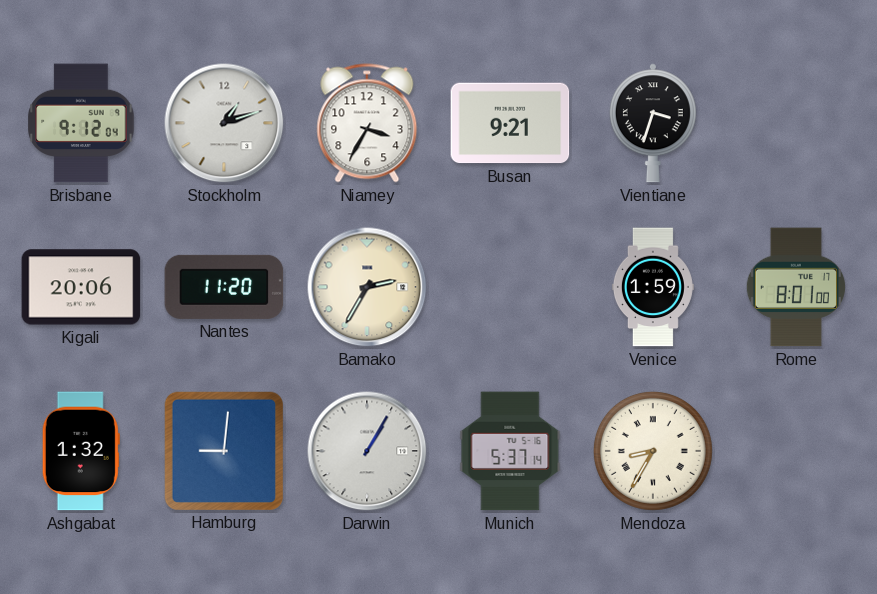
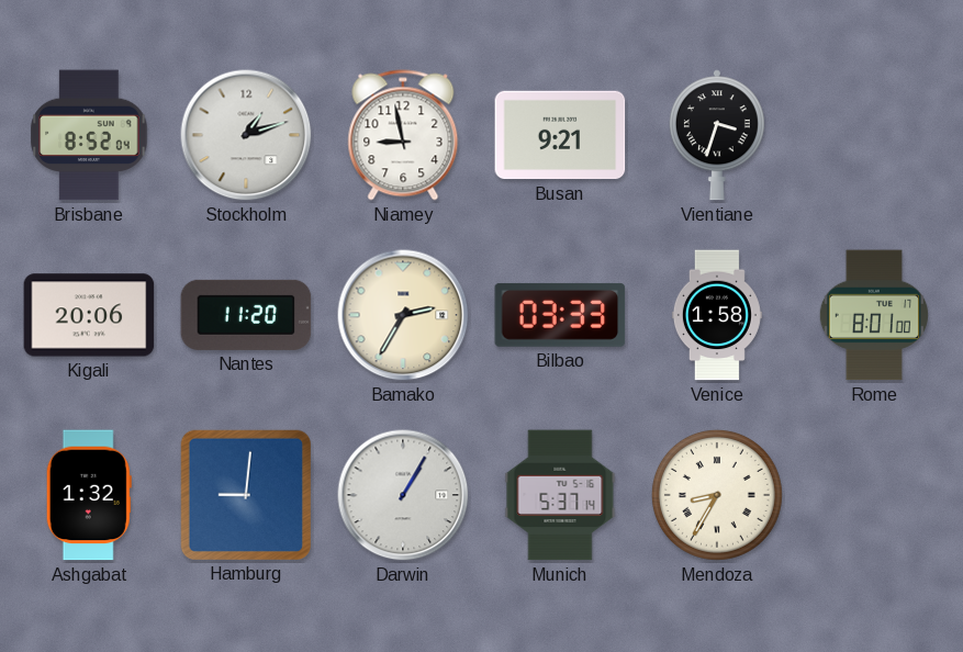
Brisbane: 9:12 -> 8:52
Niamey: 3:35 -> 8:58
Bilbao: none -> 03:33
Venice: 1:59 -> 1:58
